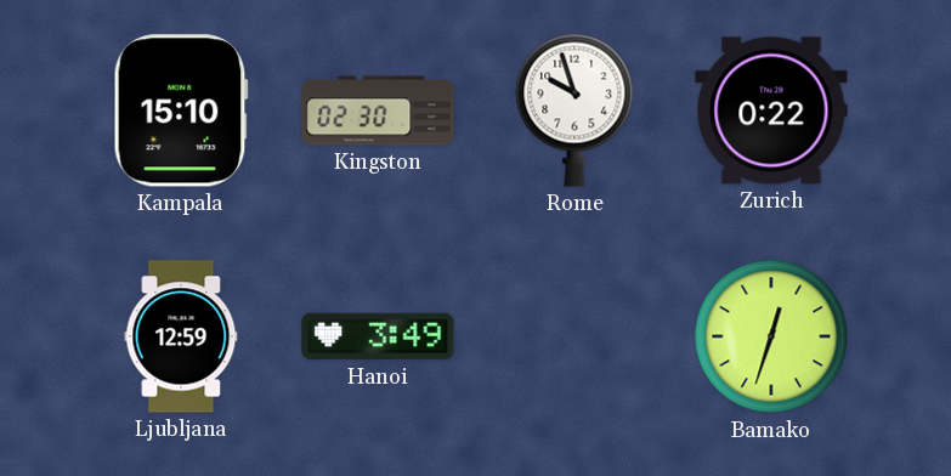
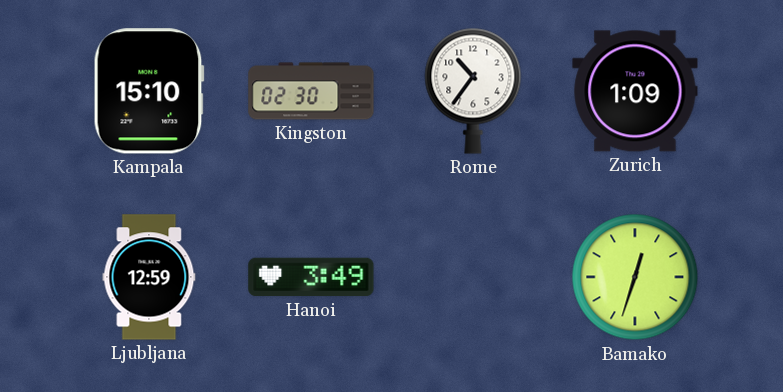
Rome: 9:57 -> 10:36
Zurich: 0:22 -> 1:09
